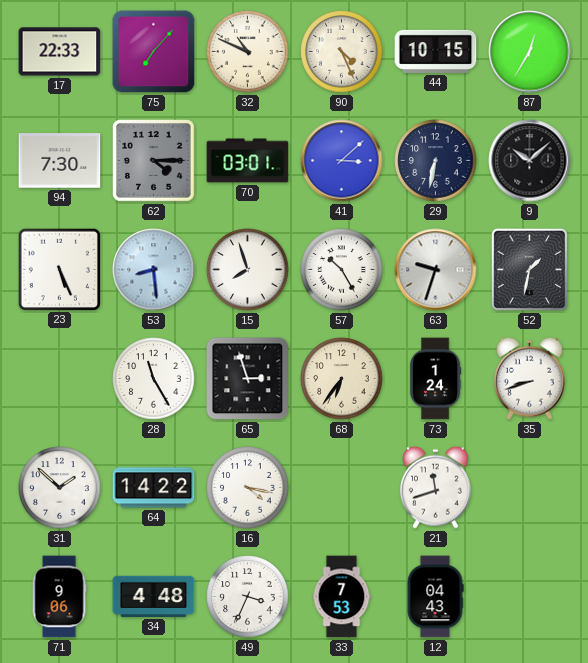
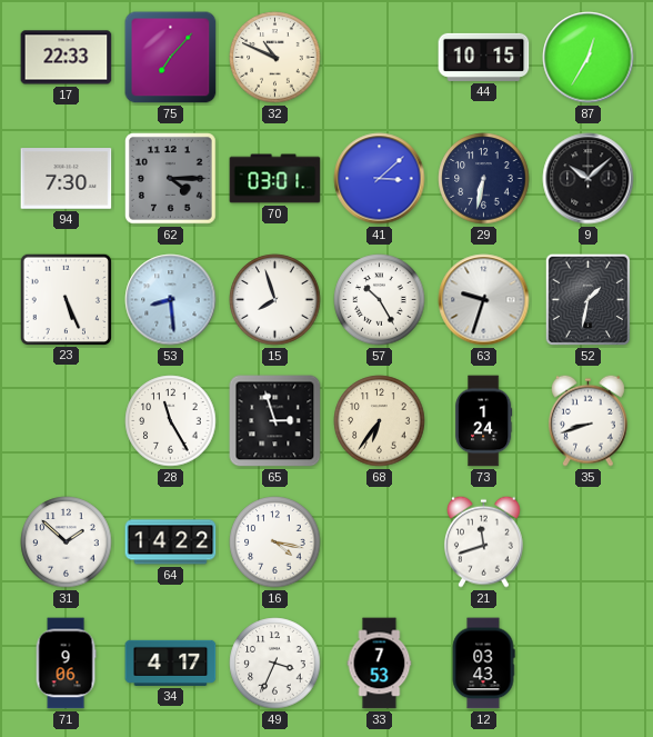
90: 4:26 -> none
34: 4:48 -> 4:17
12: 04:43 -> 03:43
